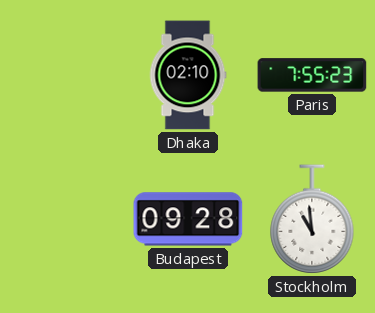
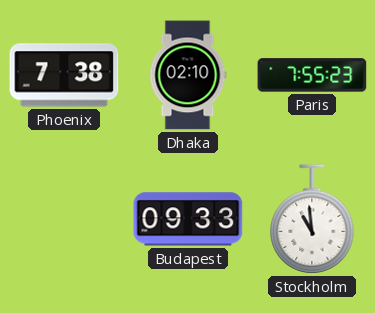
Phoenix: none -> 7:38
Budapest: 09:28 -> 09:33
